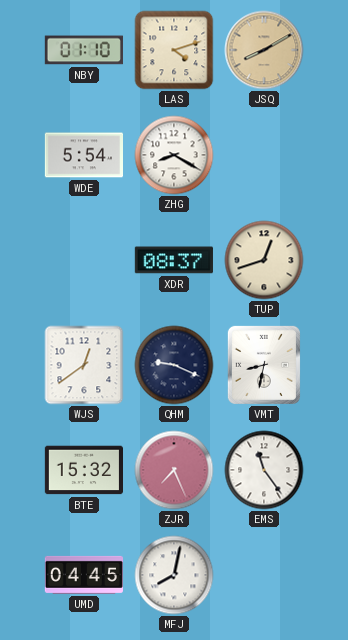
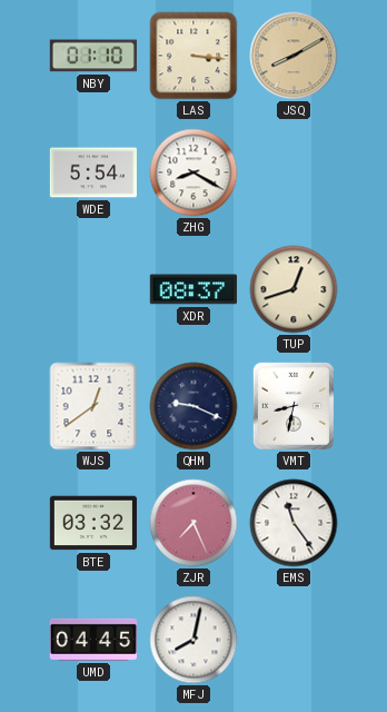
LAS: 4:12 -> 3:16
BTE: 15:32 -> 03:32
